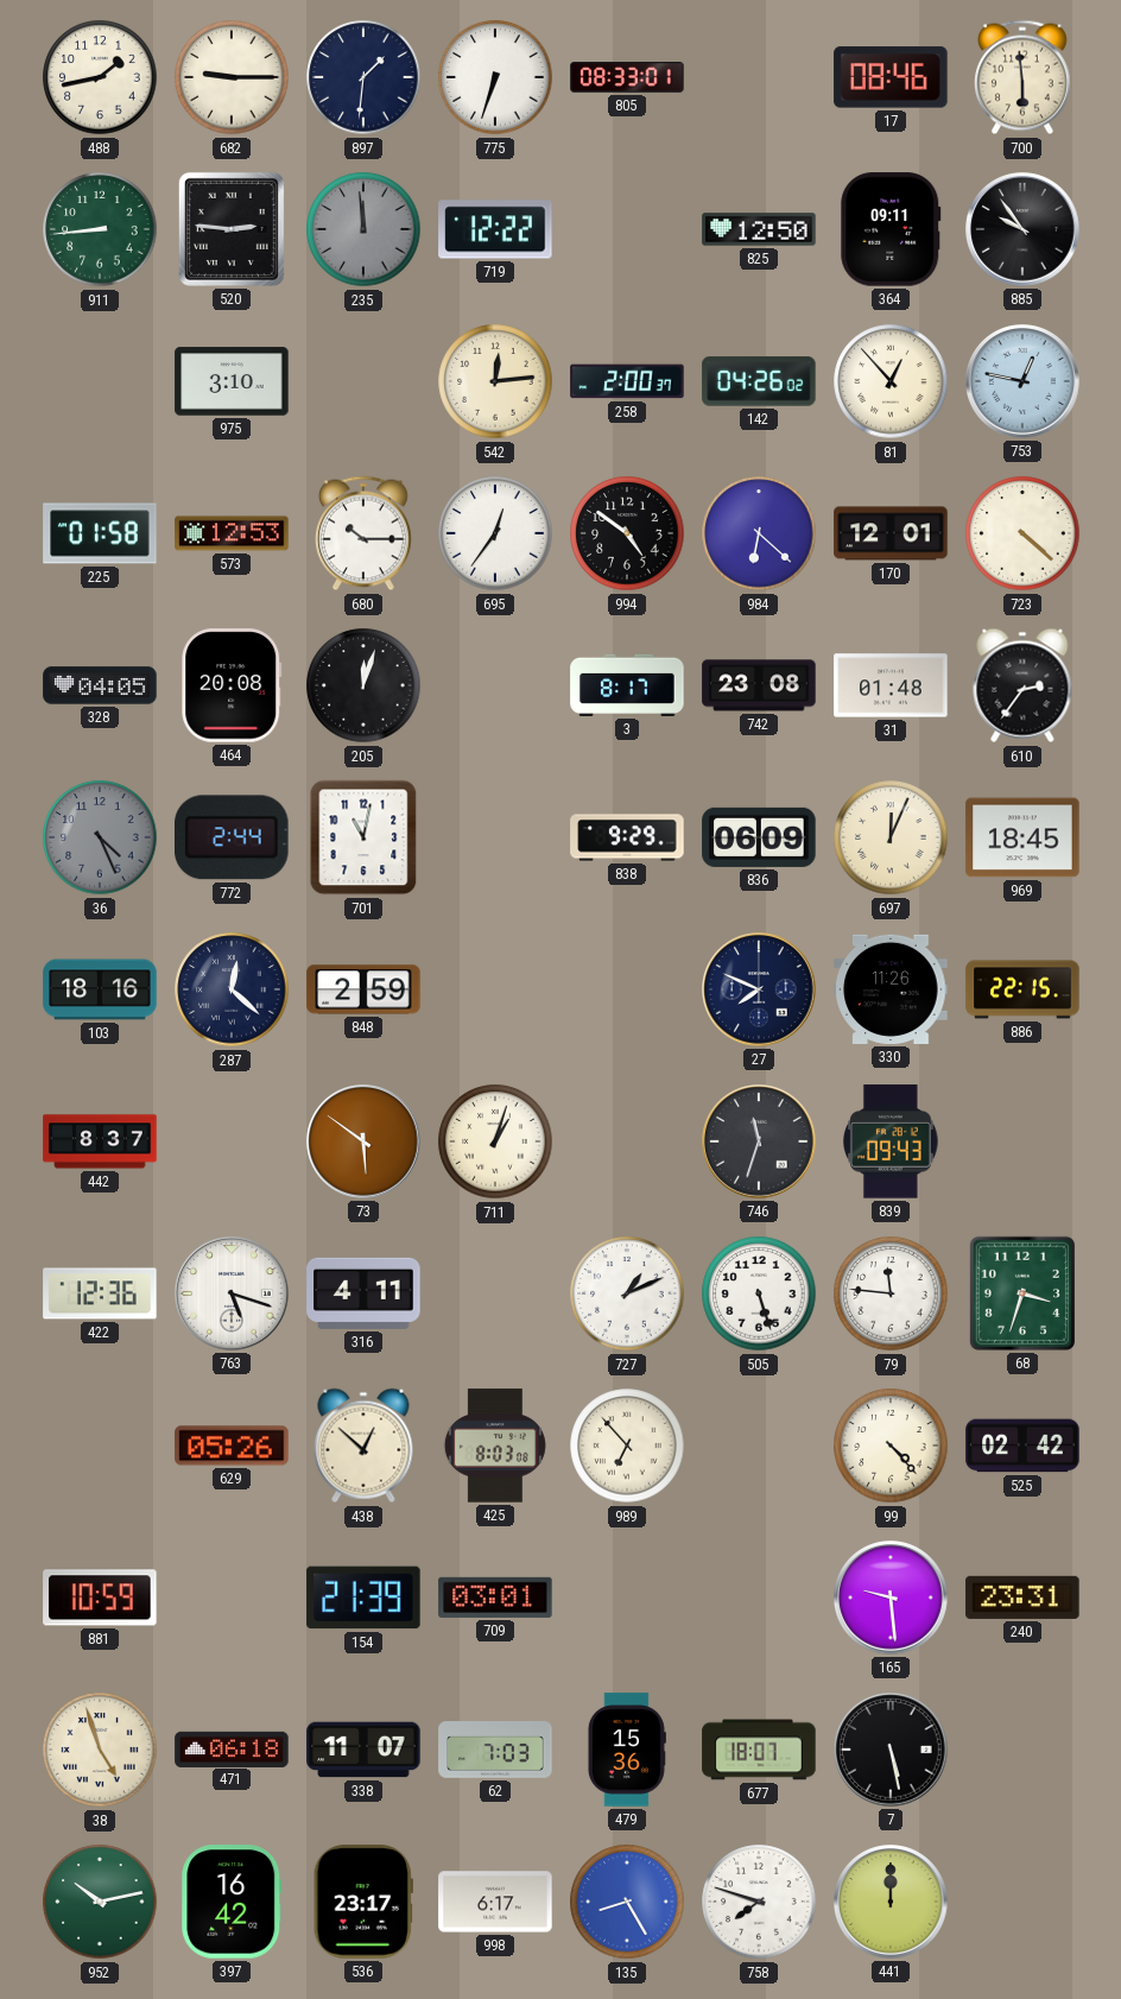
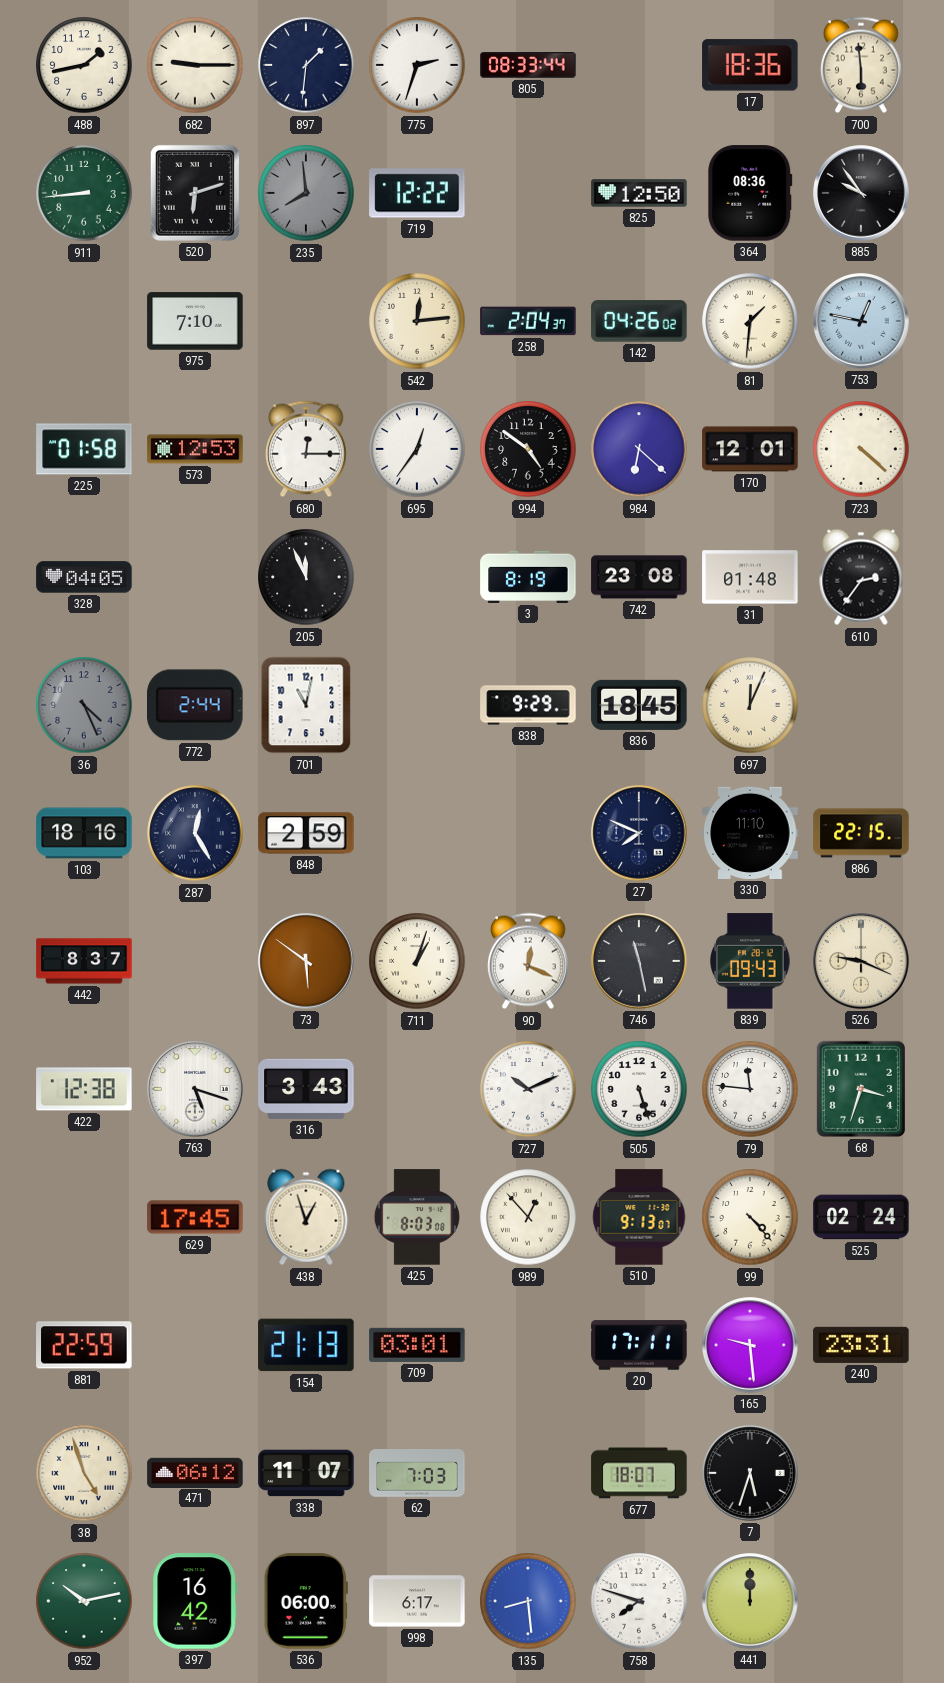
775: 6:33 -> 2:33
805: 08:33:01 -> 08:33:44
17: 08:46 -> 18:36
520: 2:46 -> 6:12
235: 11:59 -> 7:59
364: 09:11 -> 08:36
975: 3:10 -> 7:10
258: 2:00 -> 2:04
81: 12:53 -> 1:31
680: 10:15 -> 12:15
464: 20:08 -> none
205: 12:03 -> 11:56
3: 8:17 -> 8:19
836: 06:09 -> 18:45
969: 18:45 -> none
287: 12:22 -> 12:25
330: 11:26 -> 11:10
90: none -> 12:19
746: 11:33 -> 11:28
526: none -> 9:19
422: 12:36 -> 12:38
316: 4:11 -> 3:43
727: 1:11 -> 10:11
629: 05:26 -> 17:45
438: 12:52 -> 12:57
989: 6:53 -> 12:53
510: none -> 9:13
525: 02:42 -> 02:24
881: 10:59 -> 22:59
154: 21:39 -> 21:13
20: none -> 17:11
471: 06:18 -> 06:12
479: 15:36 -> none
7: 5:28 -> 5:33
536: 23:17 -> 06:00
135: 8:25 -> 8:29
